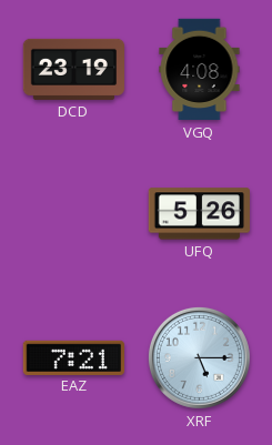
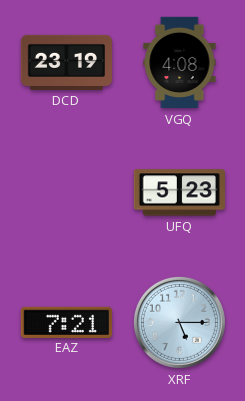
UFQ: 5:26 -> 5:23
